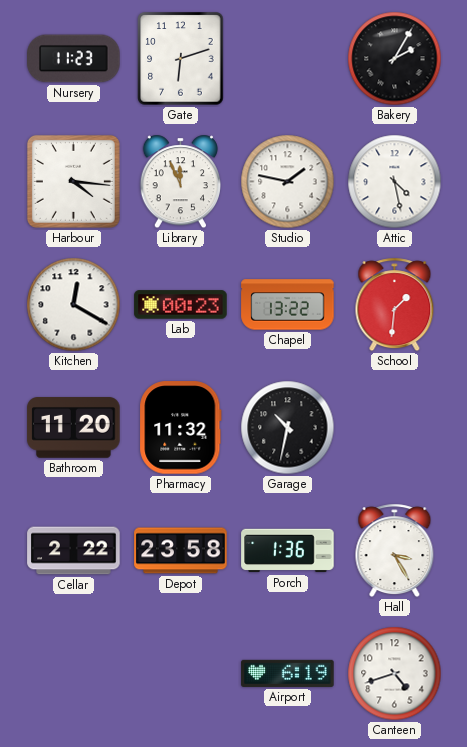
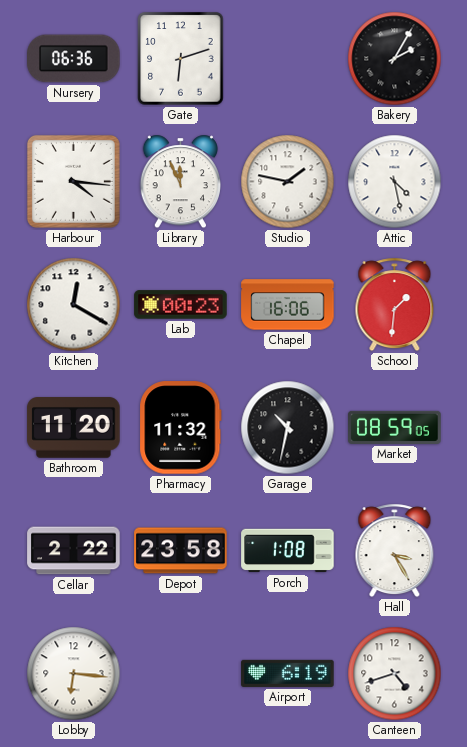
Nursery: 11:23 -> 06:36
Chapel: 13:22 -> 16:06
Market: none -> 08:59
Porch: 1:36 -> 1:08
Lobby: none -> 6:16
